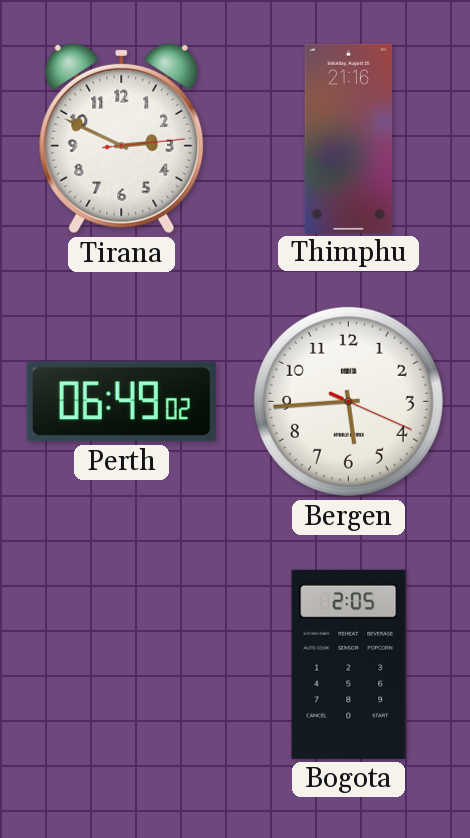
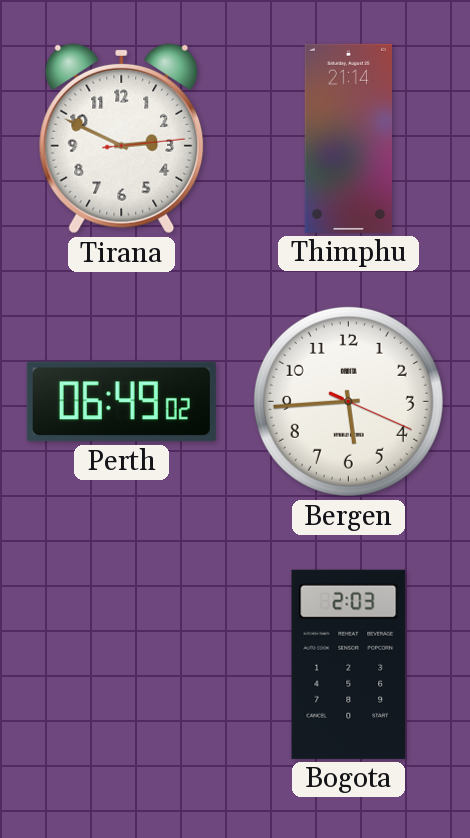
Thimphu: 21:16 -> 21:14
Bogota: 2:05 -> 2:03
